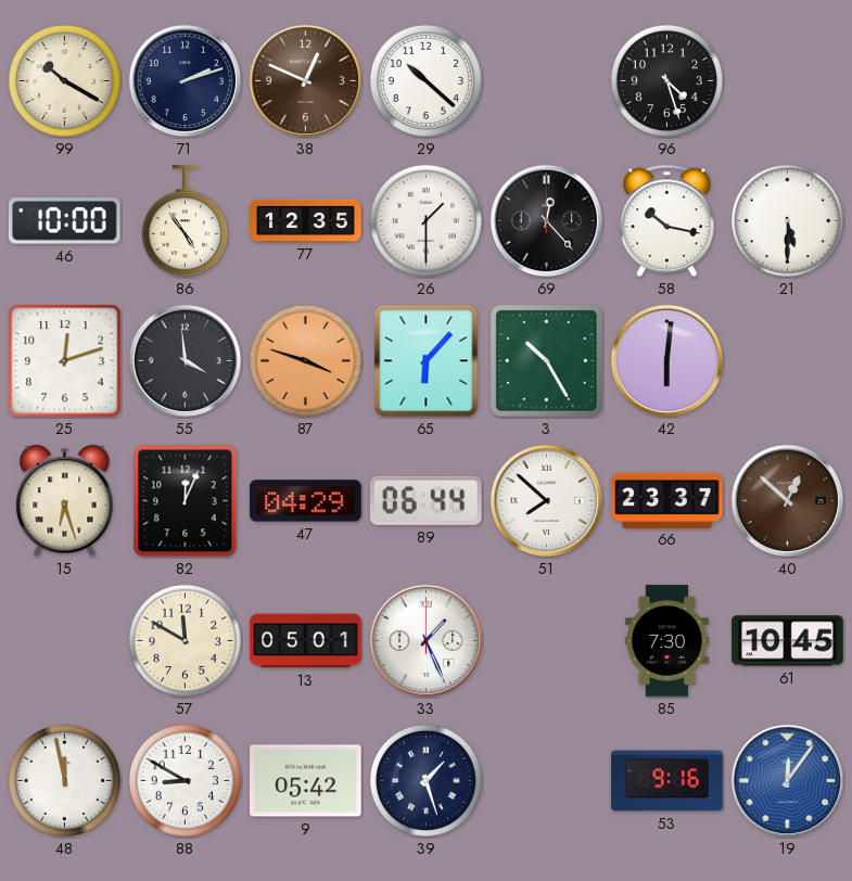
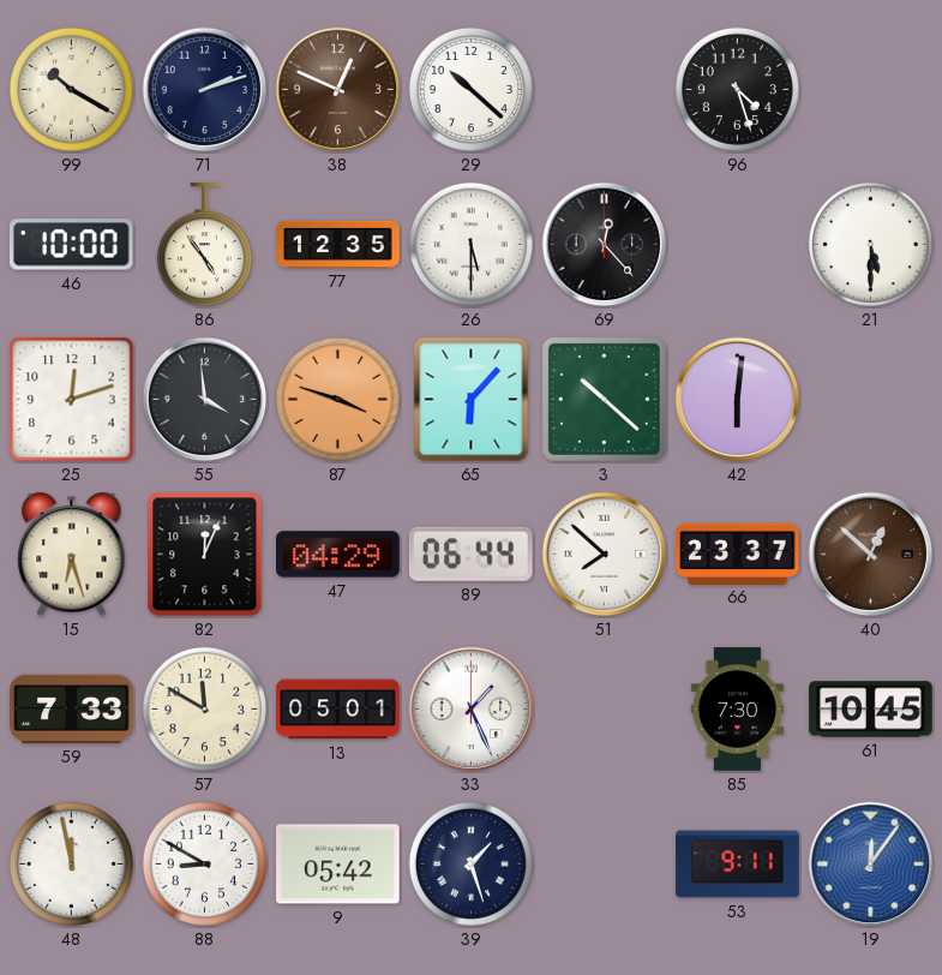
26: 1:30 -> 5:30
58: 10:17 -> none
3: 10:25 -> 10:22
59: none -> 7:33
53: 9:16 -> 9:11
